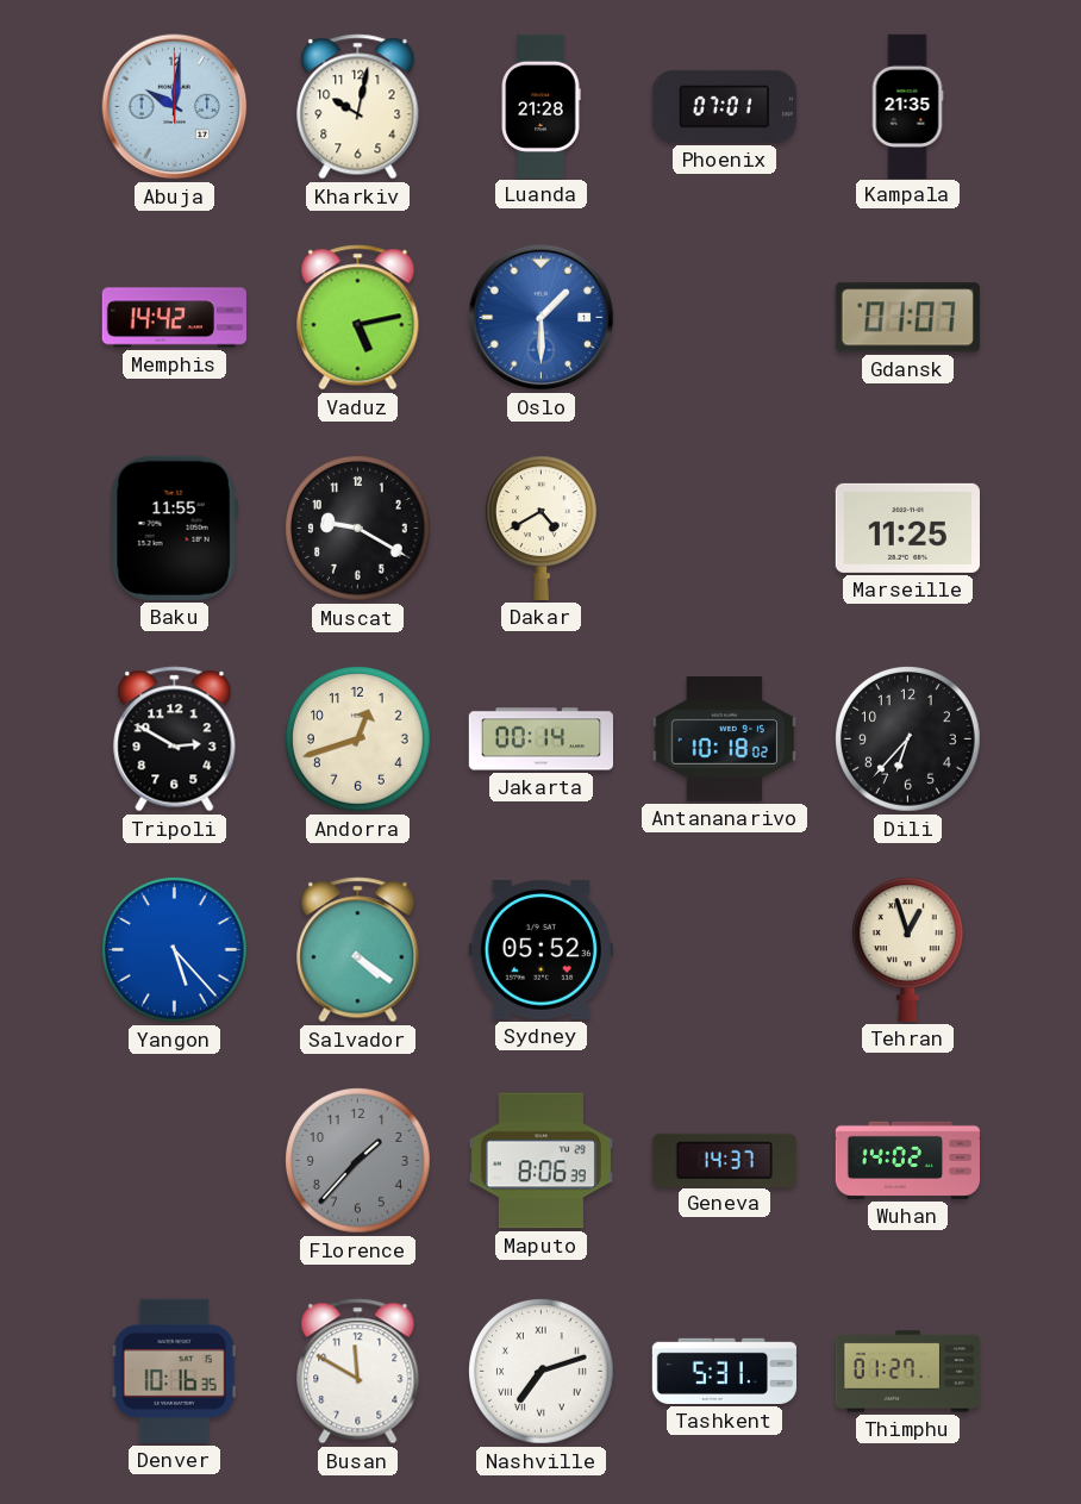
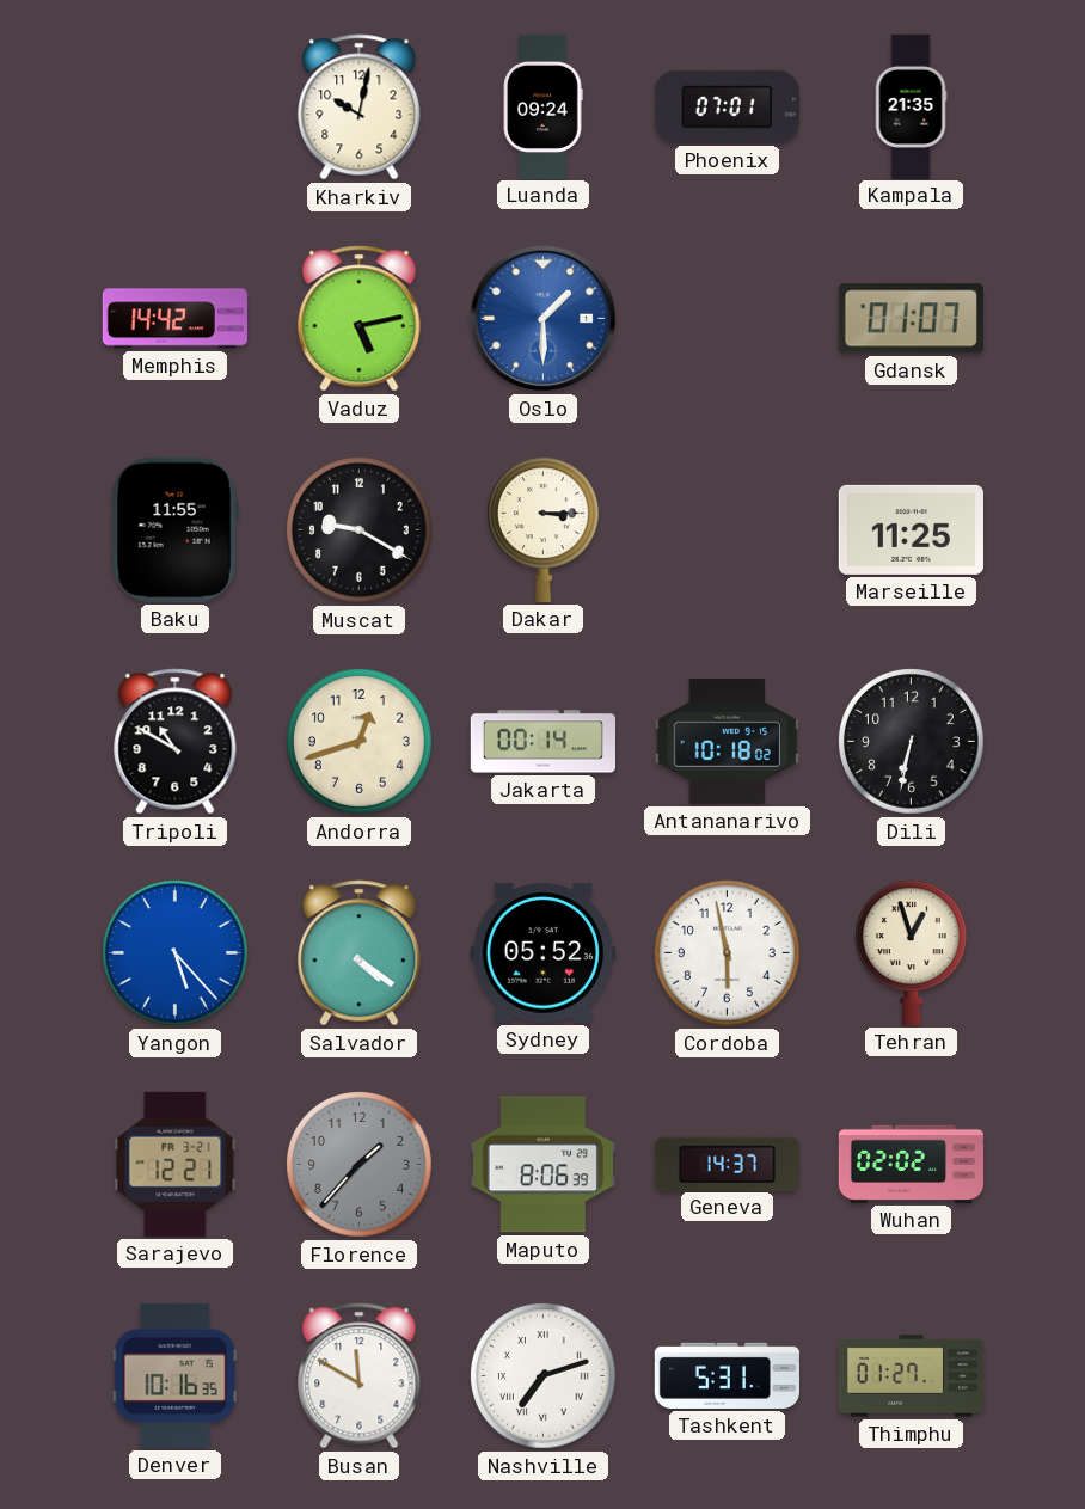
Abuja: 10:01 -> none
Luanda: 21:28 -> 09:24
Dakar: 4:40 -> 3:15
Tripoli: 2:50 -> 10:50
Dili: 6:37 -> 6:32
Cordoba: none -> 5:58
Sarajevo: none -> 12:21
Wuhan: 14:02 -> 02:02
